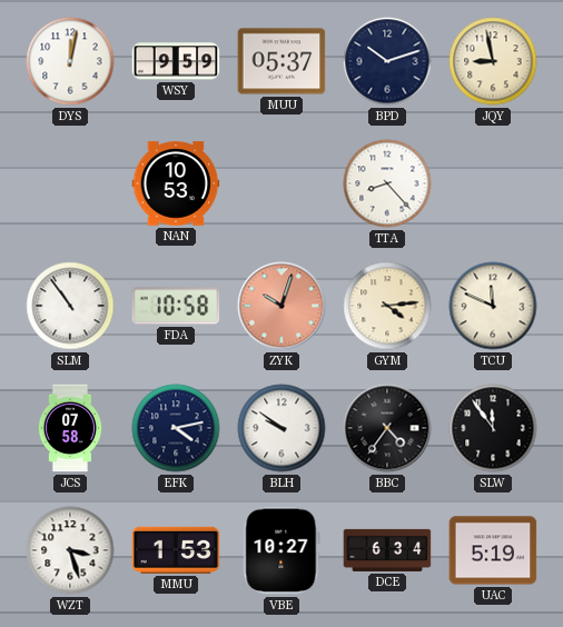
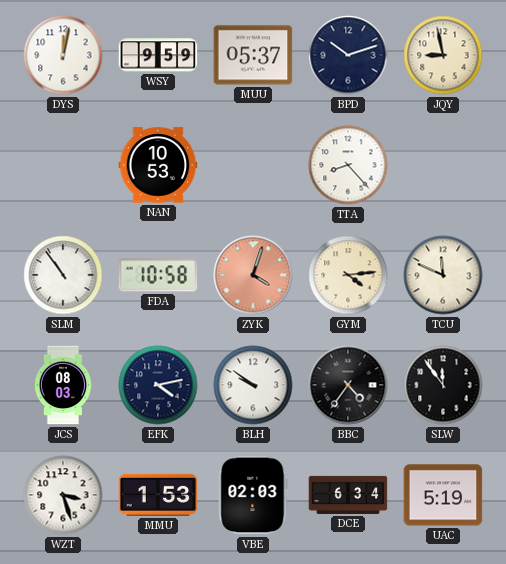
ZYK: 10:03 -> 4:03
JCS: 07:58 -> 08:03
VBE: 10:27 -> 02:03
